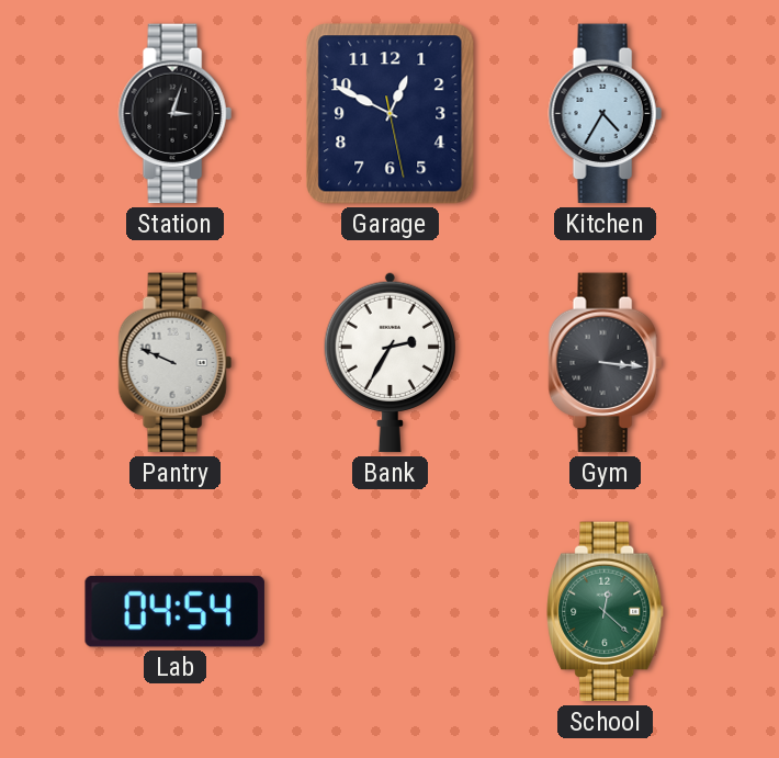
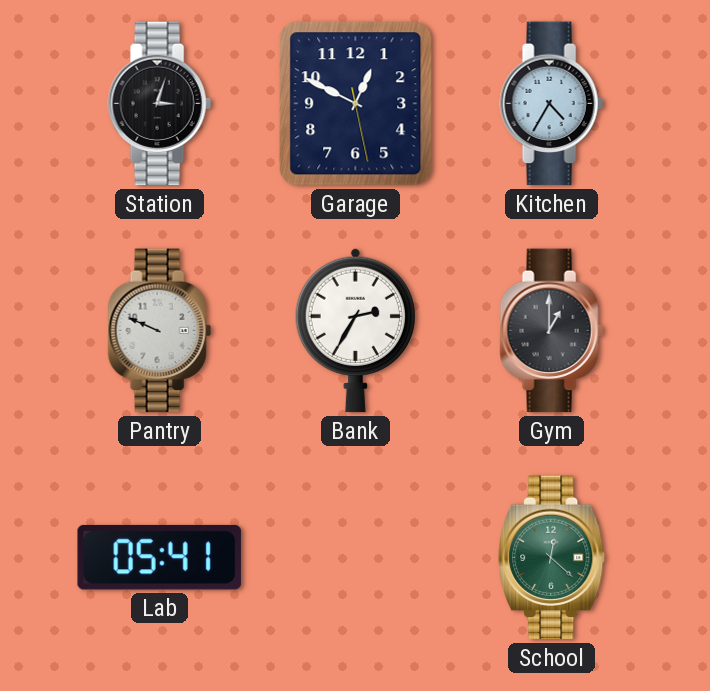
Gym: 3:16 -> 1:00
Lab: 04:54 -> 05:41
